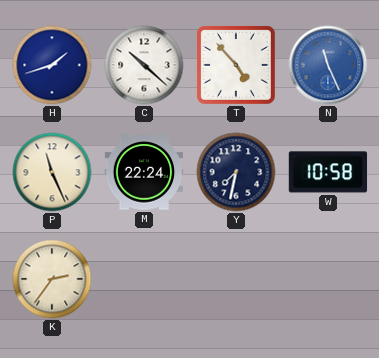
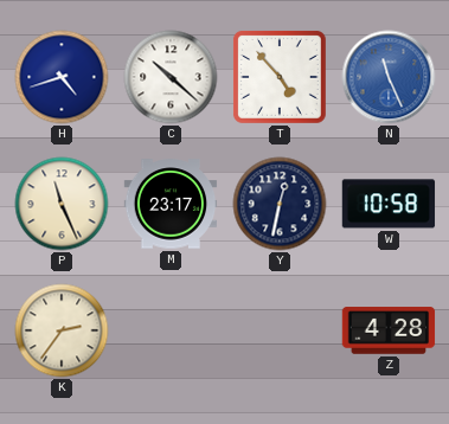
H: 1:42 -> 4:42
M: 22:24 -> 23:17
Y: 7:32 -> 12:32
Z: none -> 4:28
